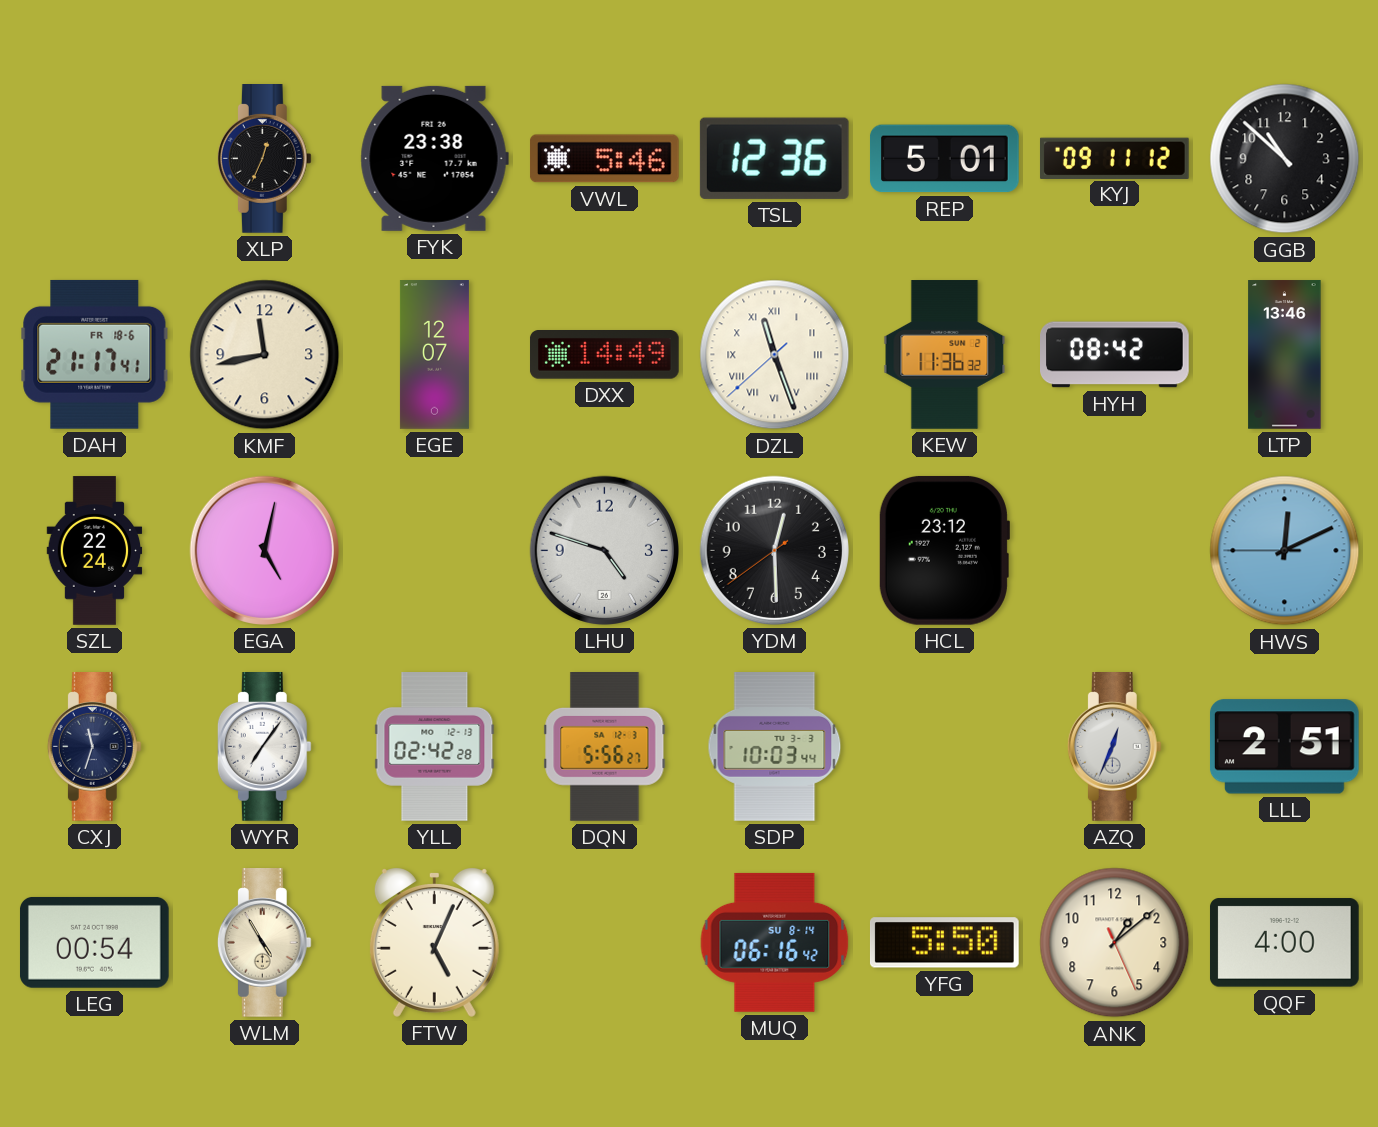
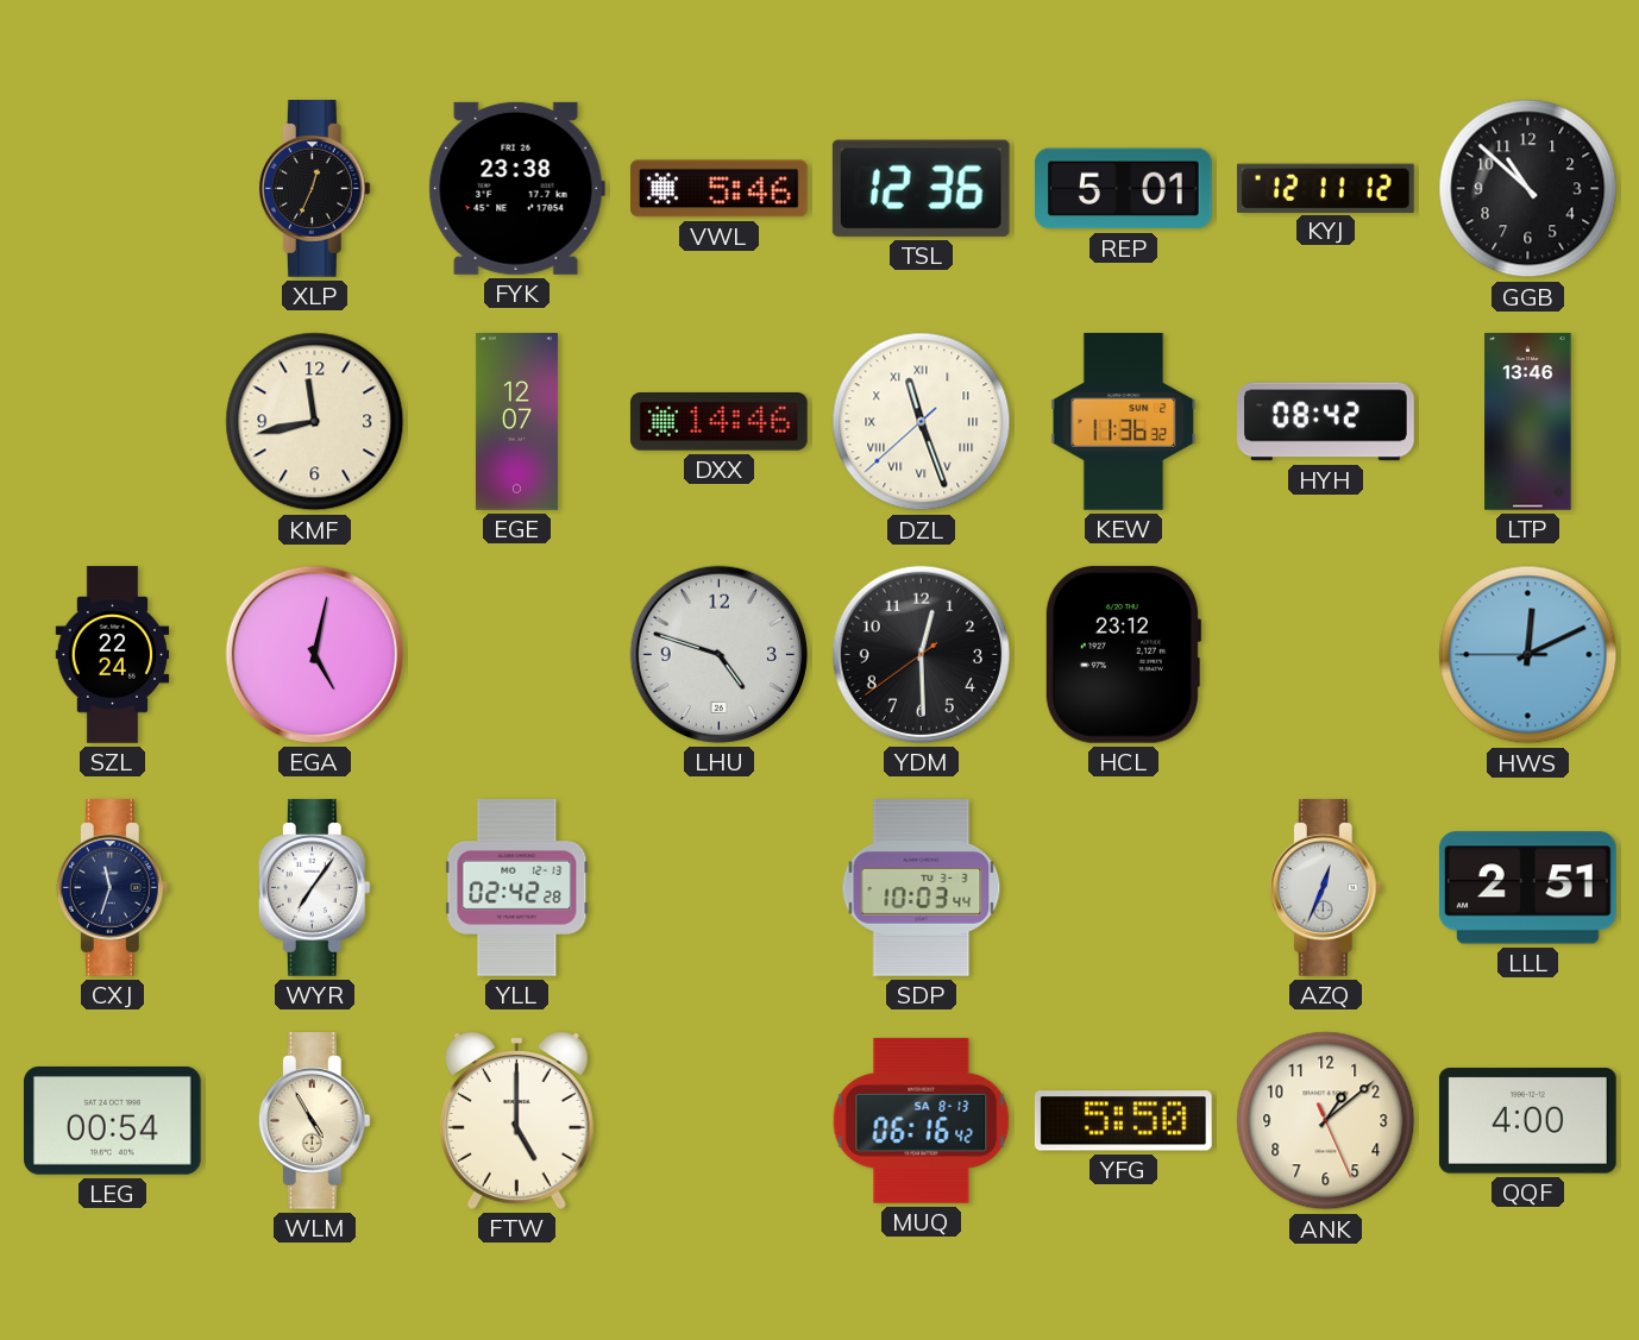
KYJ: 09:11 -> 12:11
DAH: 21:17 -> none
DXX: 14:49 -> 14:46
DQN: 5:56 -> none
FTW: 5:04 -> 5:00
MUQ date: SU 8-14 -> SA 8-13
